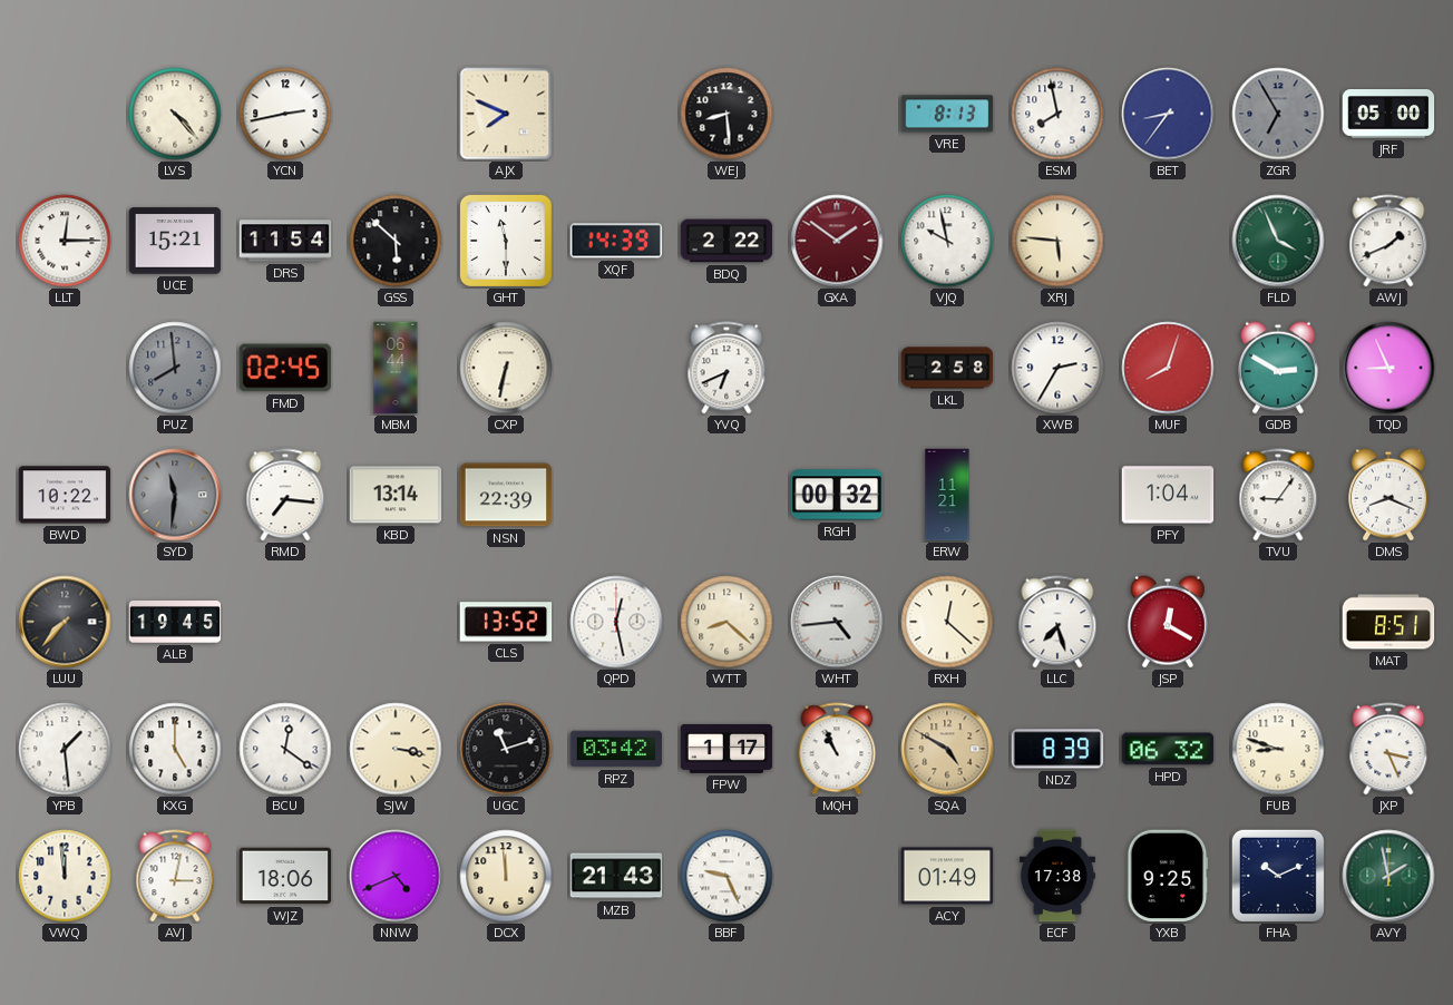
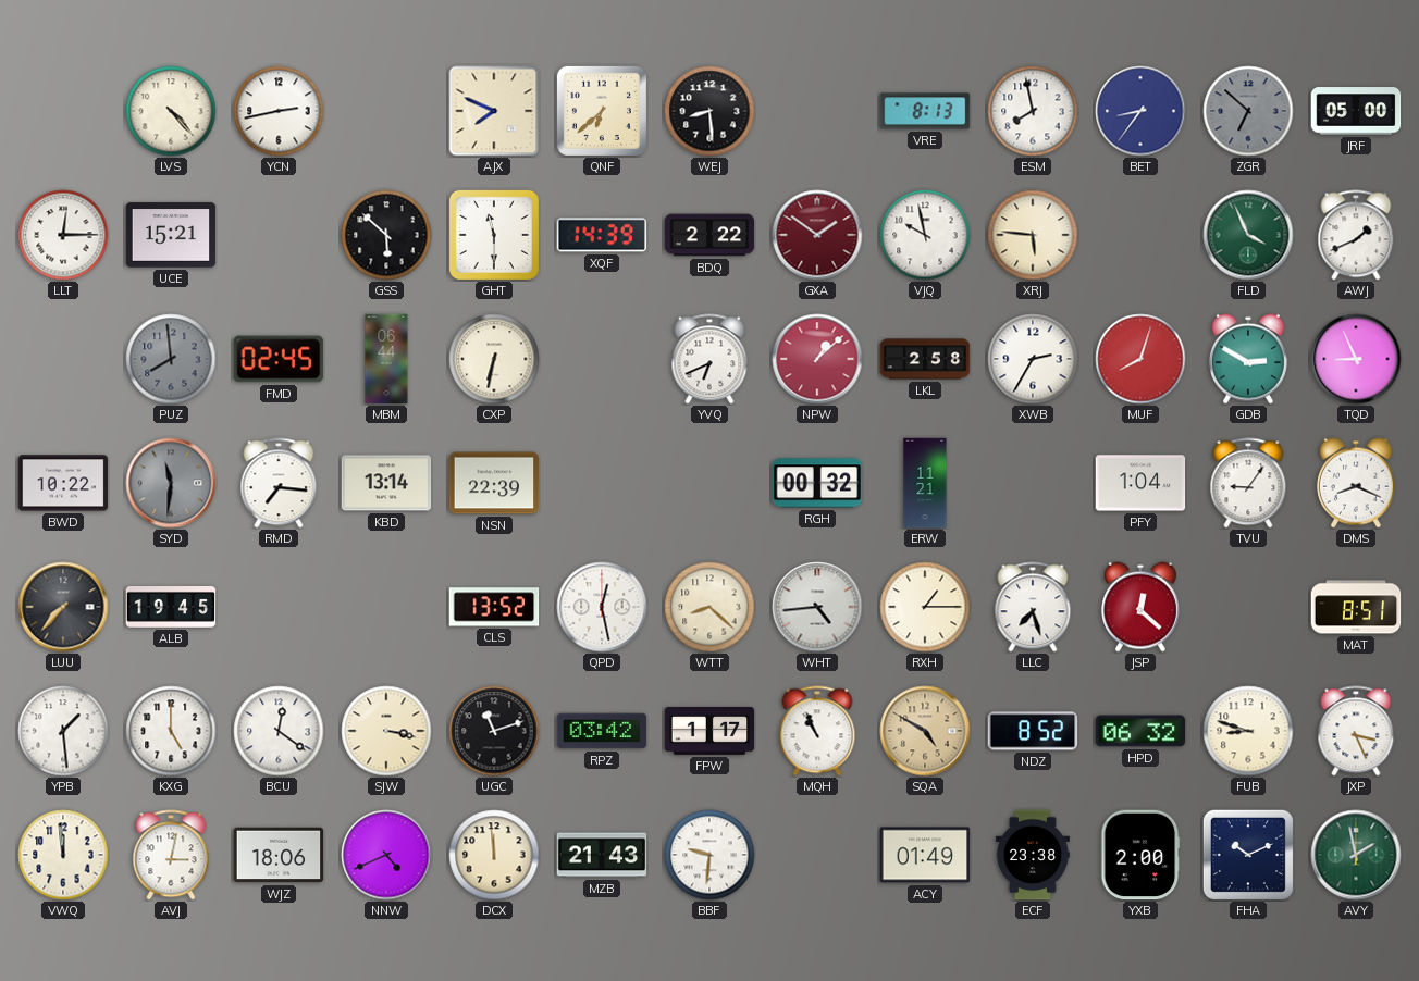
QNF: none -> 6:38
ZGR: 6:55 -> 6:52
DRS: 11:54 -> none
NPW: none -> 1:08
RXH: 12:22 -> 1:15
JSP: 12:20 -> 12:22
NDZ: 8:39 -> 8:52
BBF: 9:26 -> 9:31
ECF: 17:38 -> 23:38
YXB: 9:25 -> 2:00
